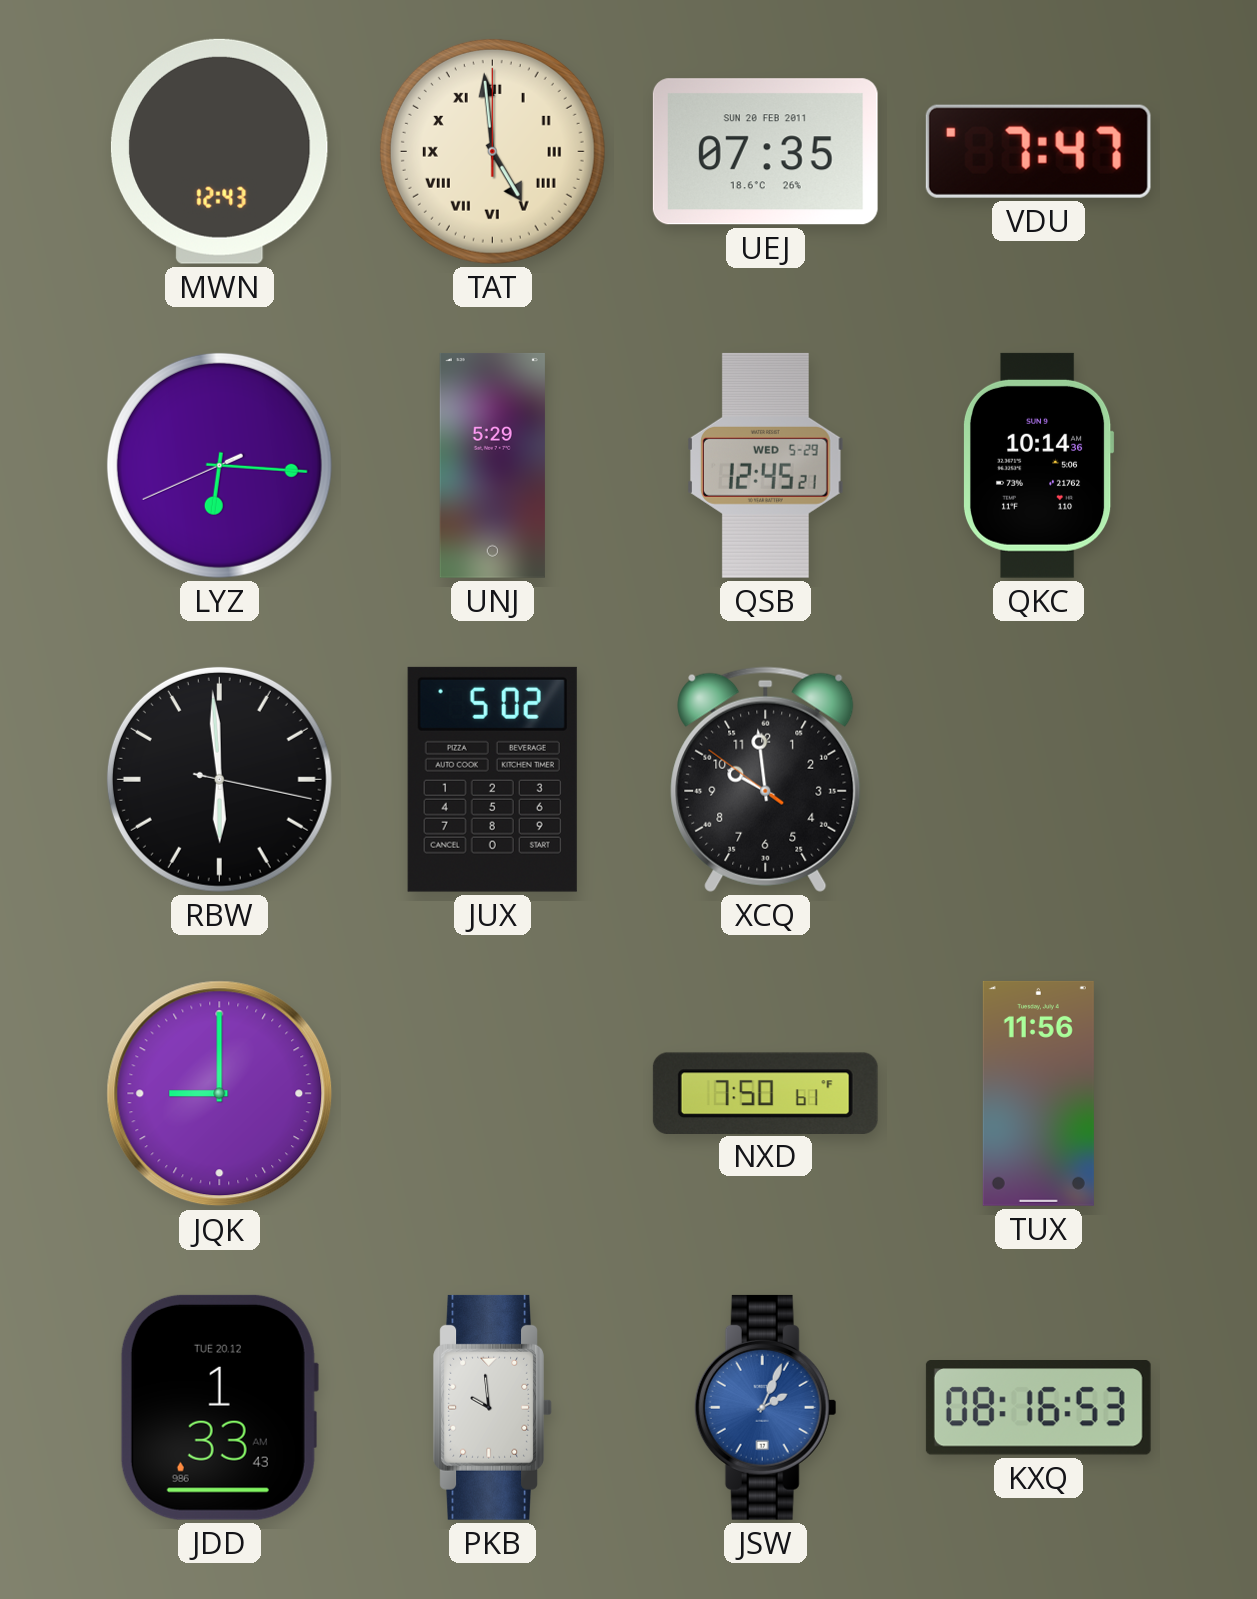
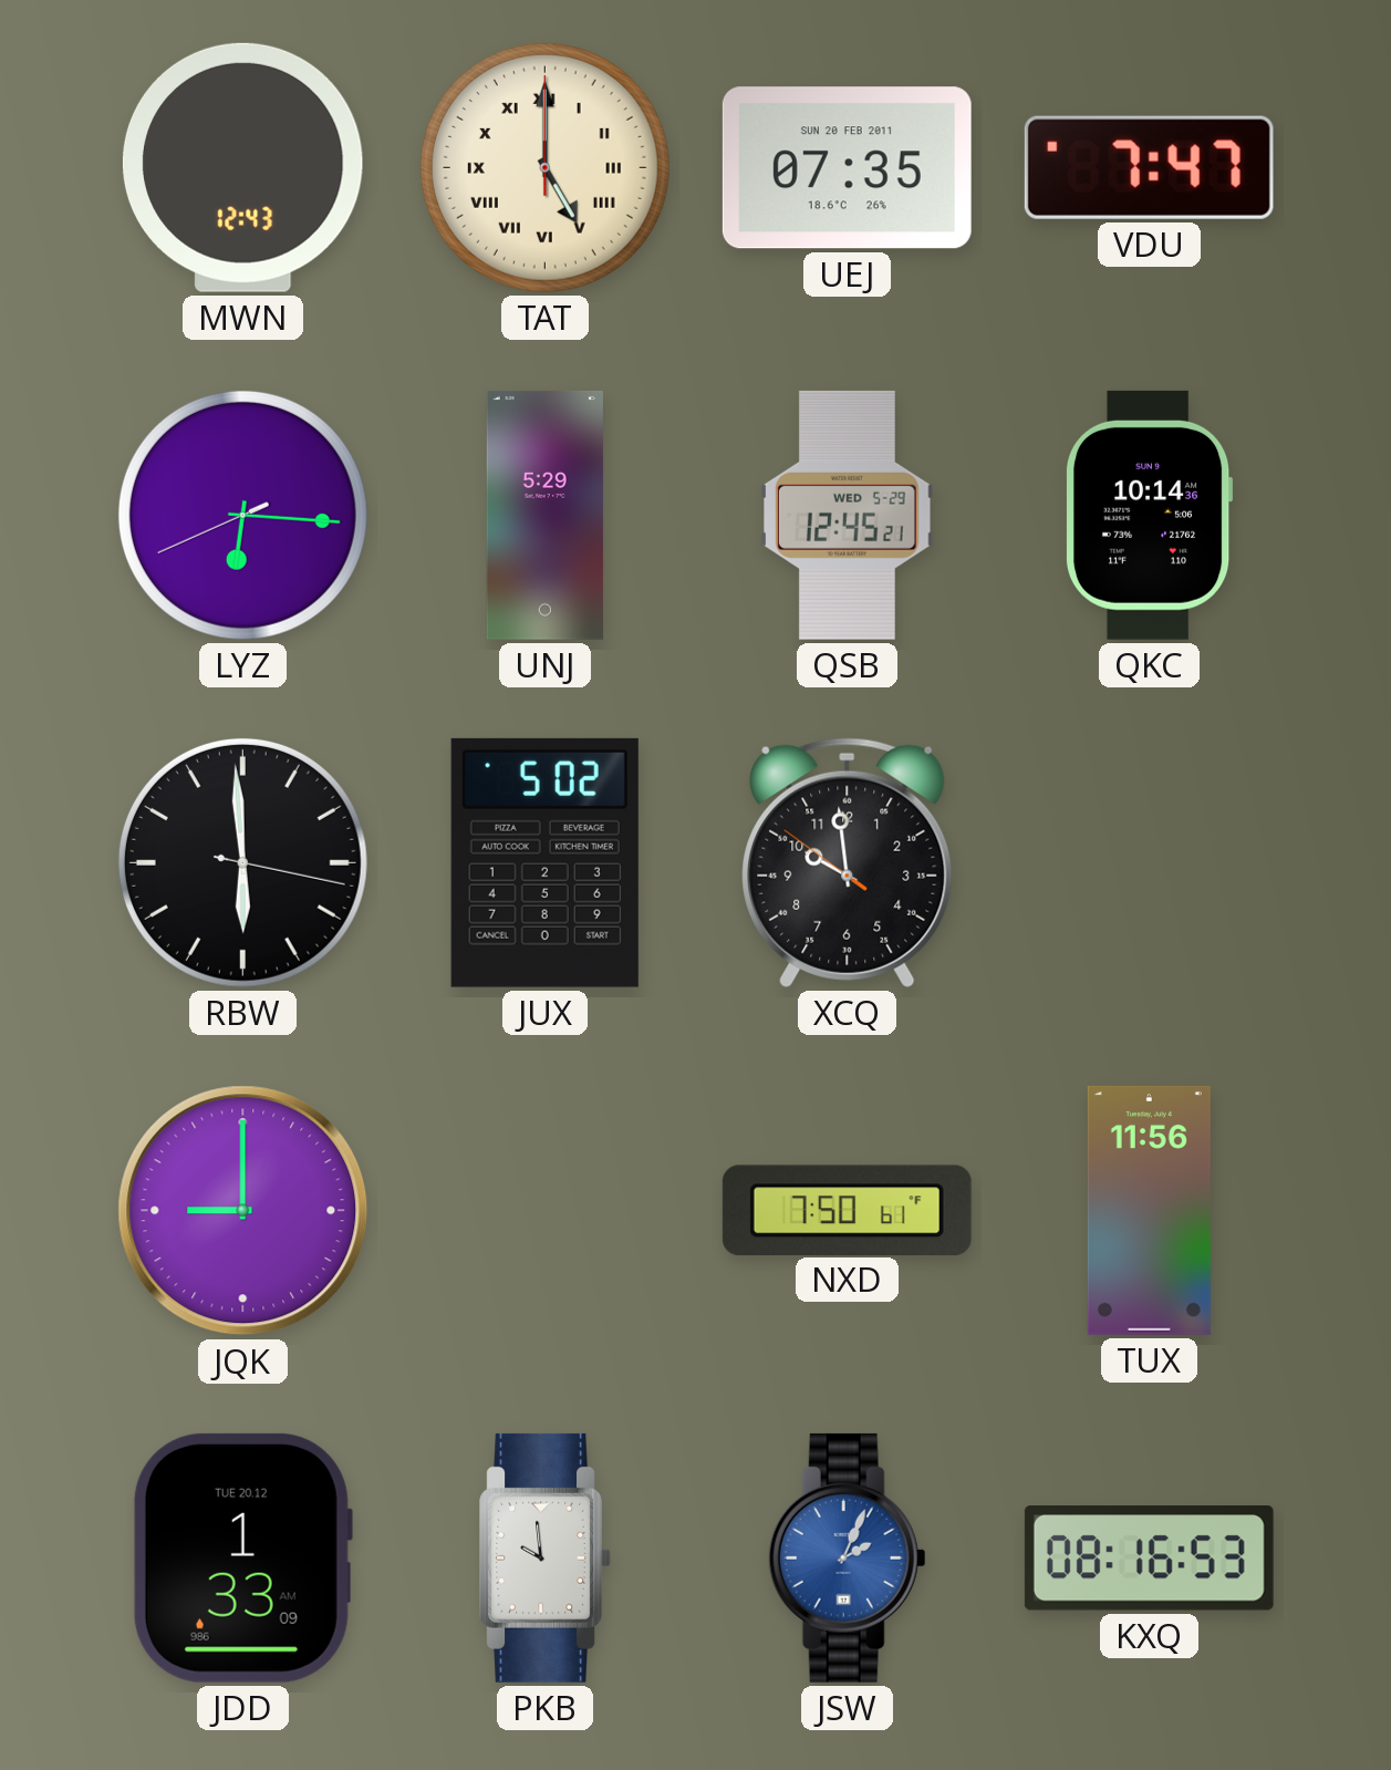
TAT: 4:59 -> 5:00
JDD: 1:33:43 AM -> 1:33:09 AM
